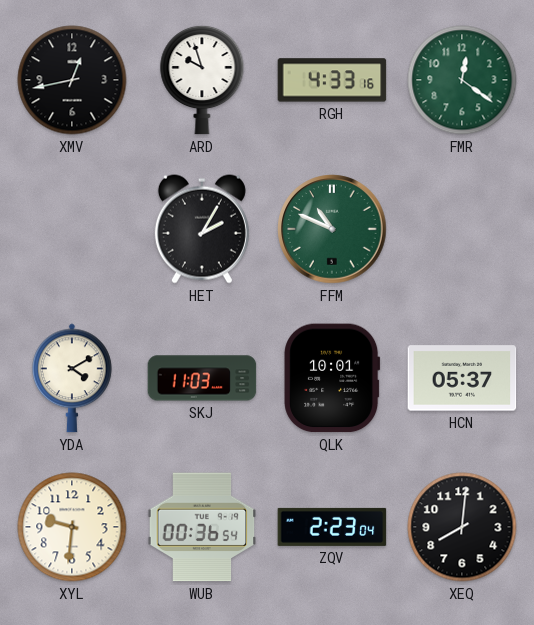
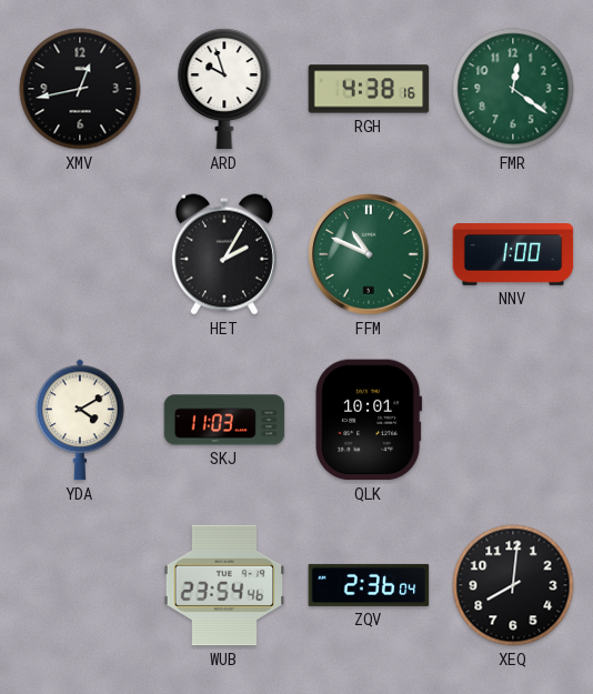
RGH: 4:33 -> 4:38
NNV: none -> 1:00
HCN: 05:37 -> none
XYL: 9:31 -> none
WUB: 00:36 -> 23:54
ZQV: 2:23 -> 2:36
